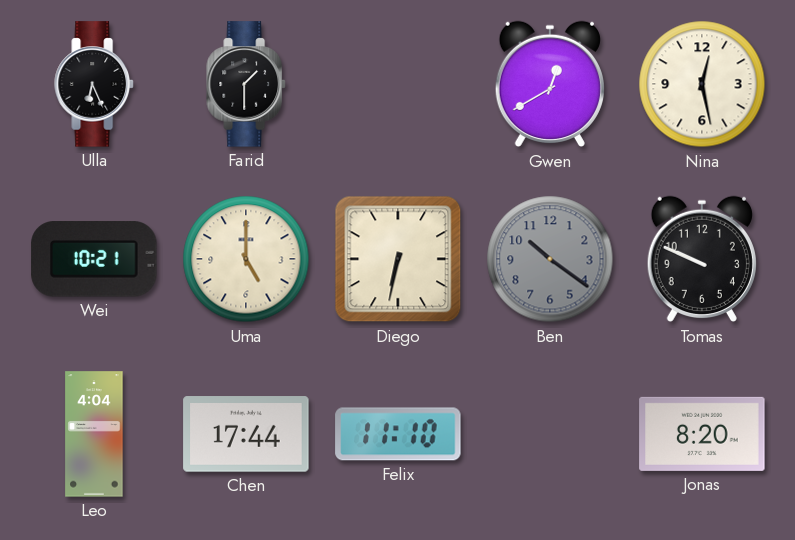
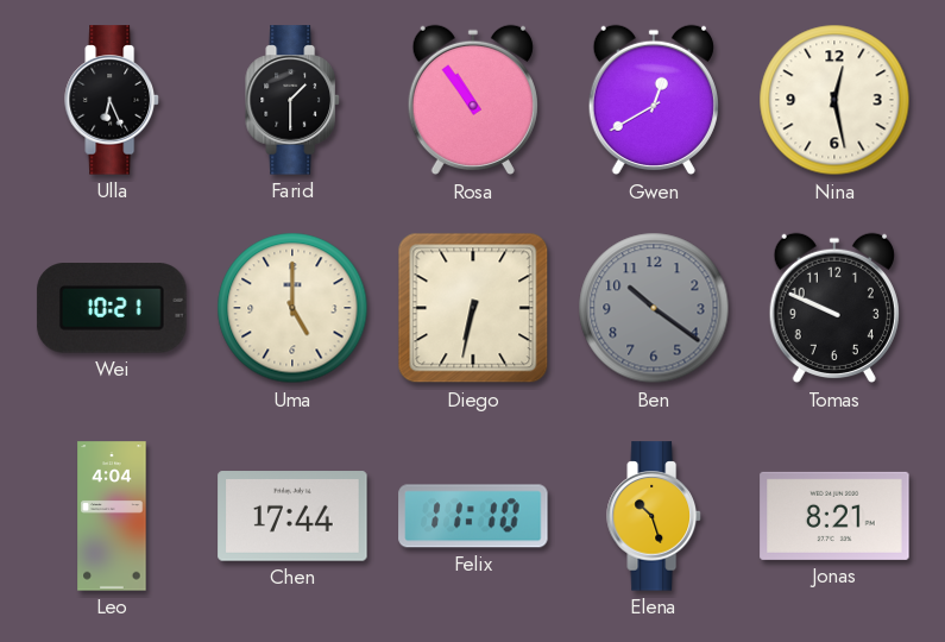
Rosa: none -> 10:54
Elena: none -> 10:27
Jonas: 8:20 -> 8:21
